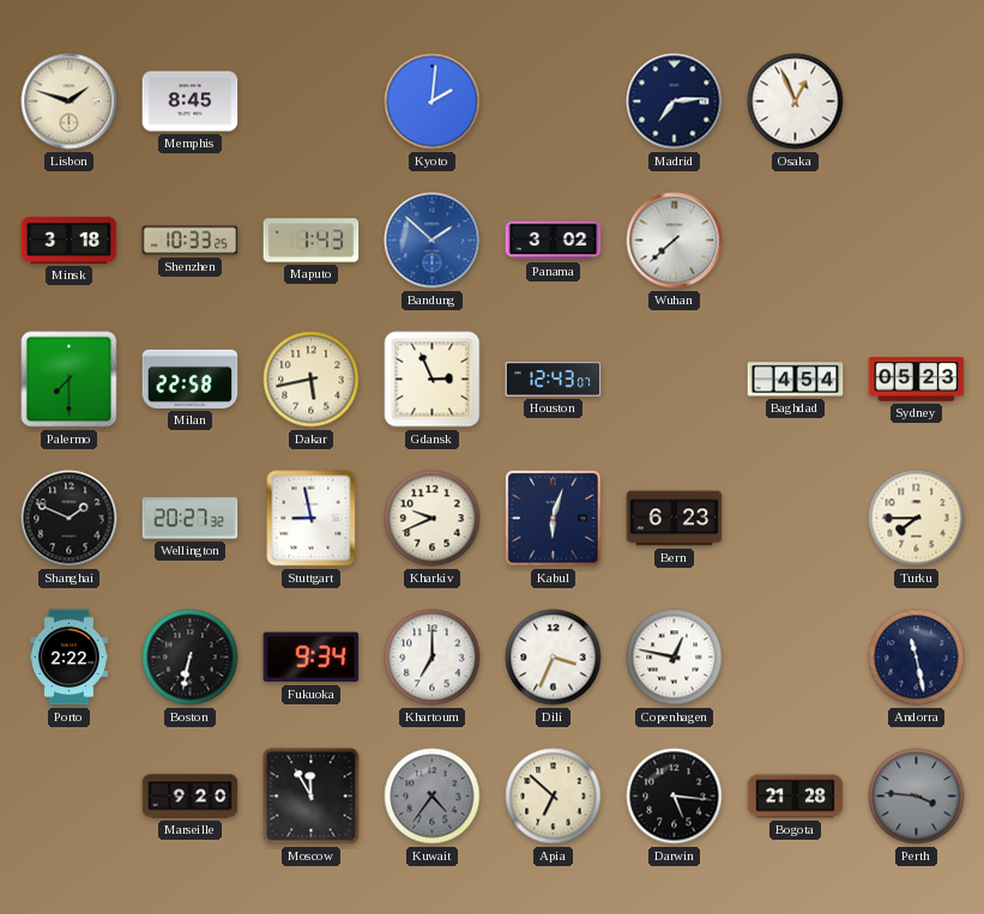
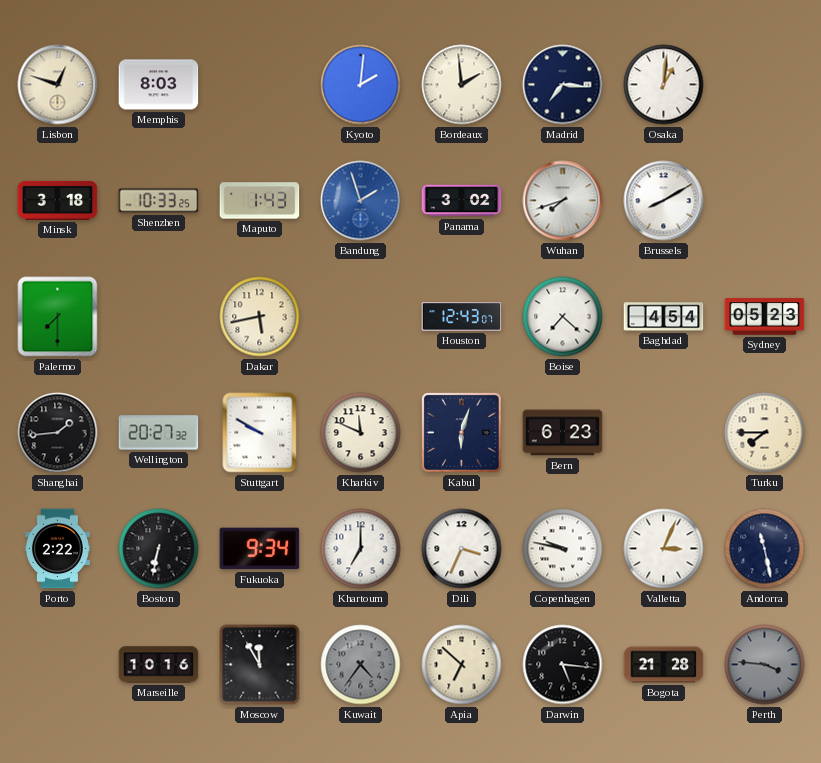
Lisbon: 1:48 -> 12:48
Memphis: 8:45 -> 8:03
Bordeaux: none -> 1:59
Madrid: 7:14 -> 7:16
Osaka: 12:56 -> 1:01
Bandung: 1:52 -> 1:57
Wuhan: 7:38 -> 7:42
Brussels: none -> 8:10
Milan: 22:58 -> none
Gdansk: 2:56 -> none
Boise: none -> 7:22
Shanghai: 1:49 -> 1:44
Stuttgart: 8:58 -> 9:50
Kharkiv: 9:41 -> 11:49
Copenhagen: 12:47 -> 9:47
Valletta: none -> 3:04
Marseille: 9:20 -> 10:16
